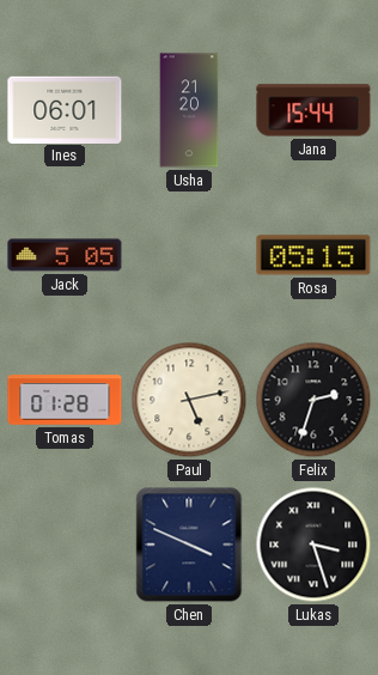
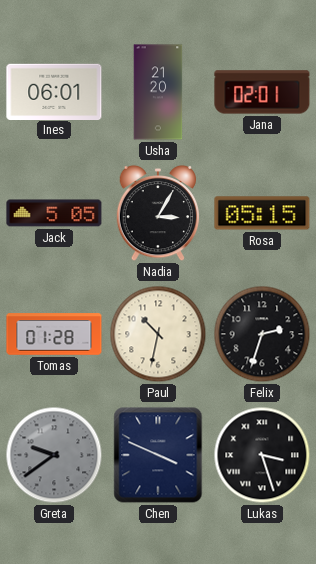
Jana: 15:44 -> 02:01
Nadia: none -> 3:05
Paul: 5:13 -> 10:32
Greta: none -> 9:39
